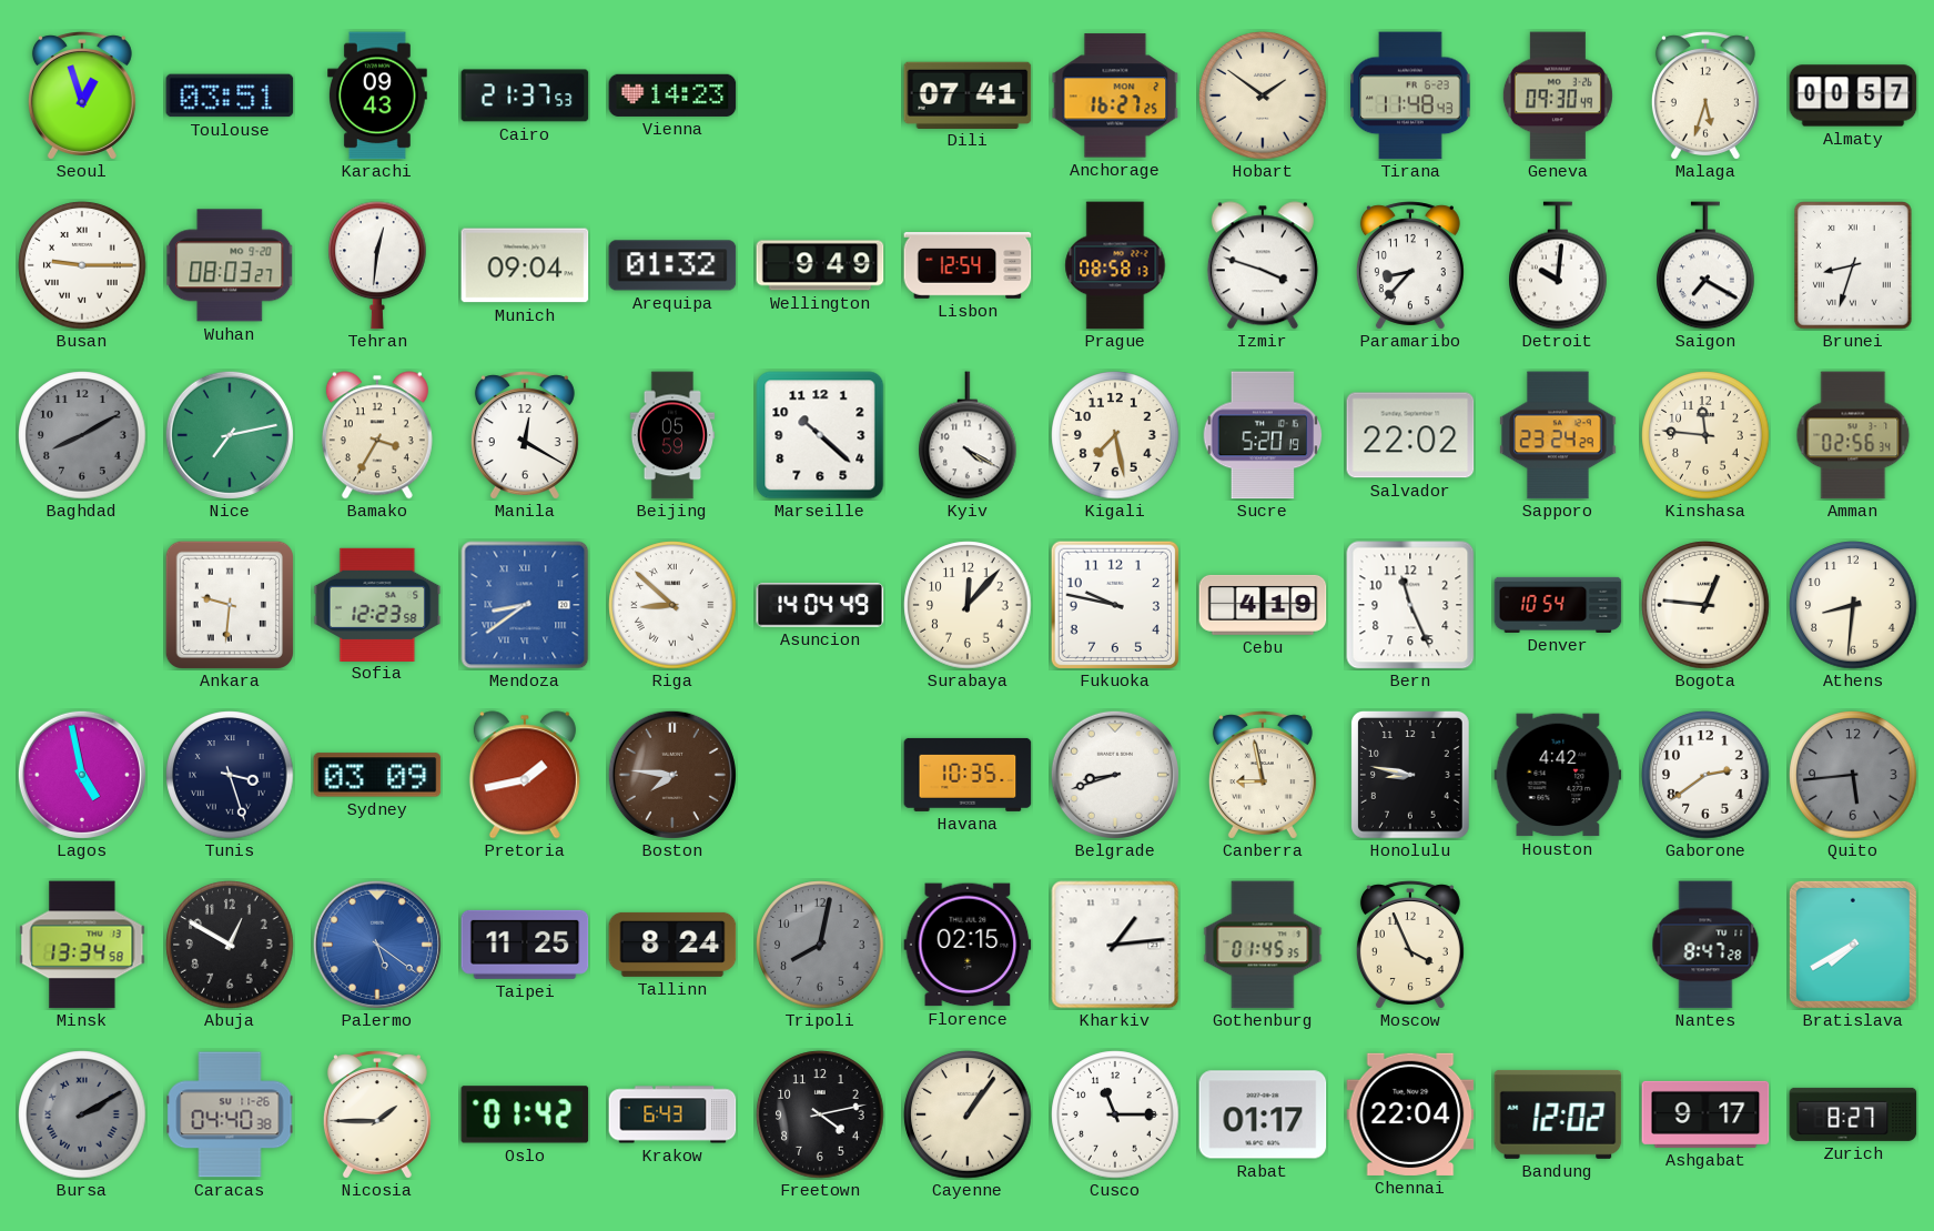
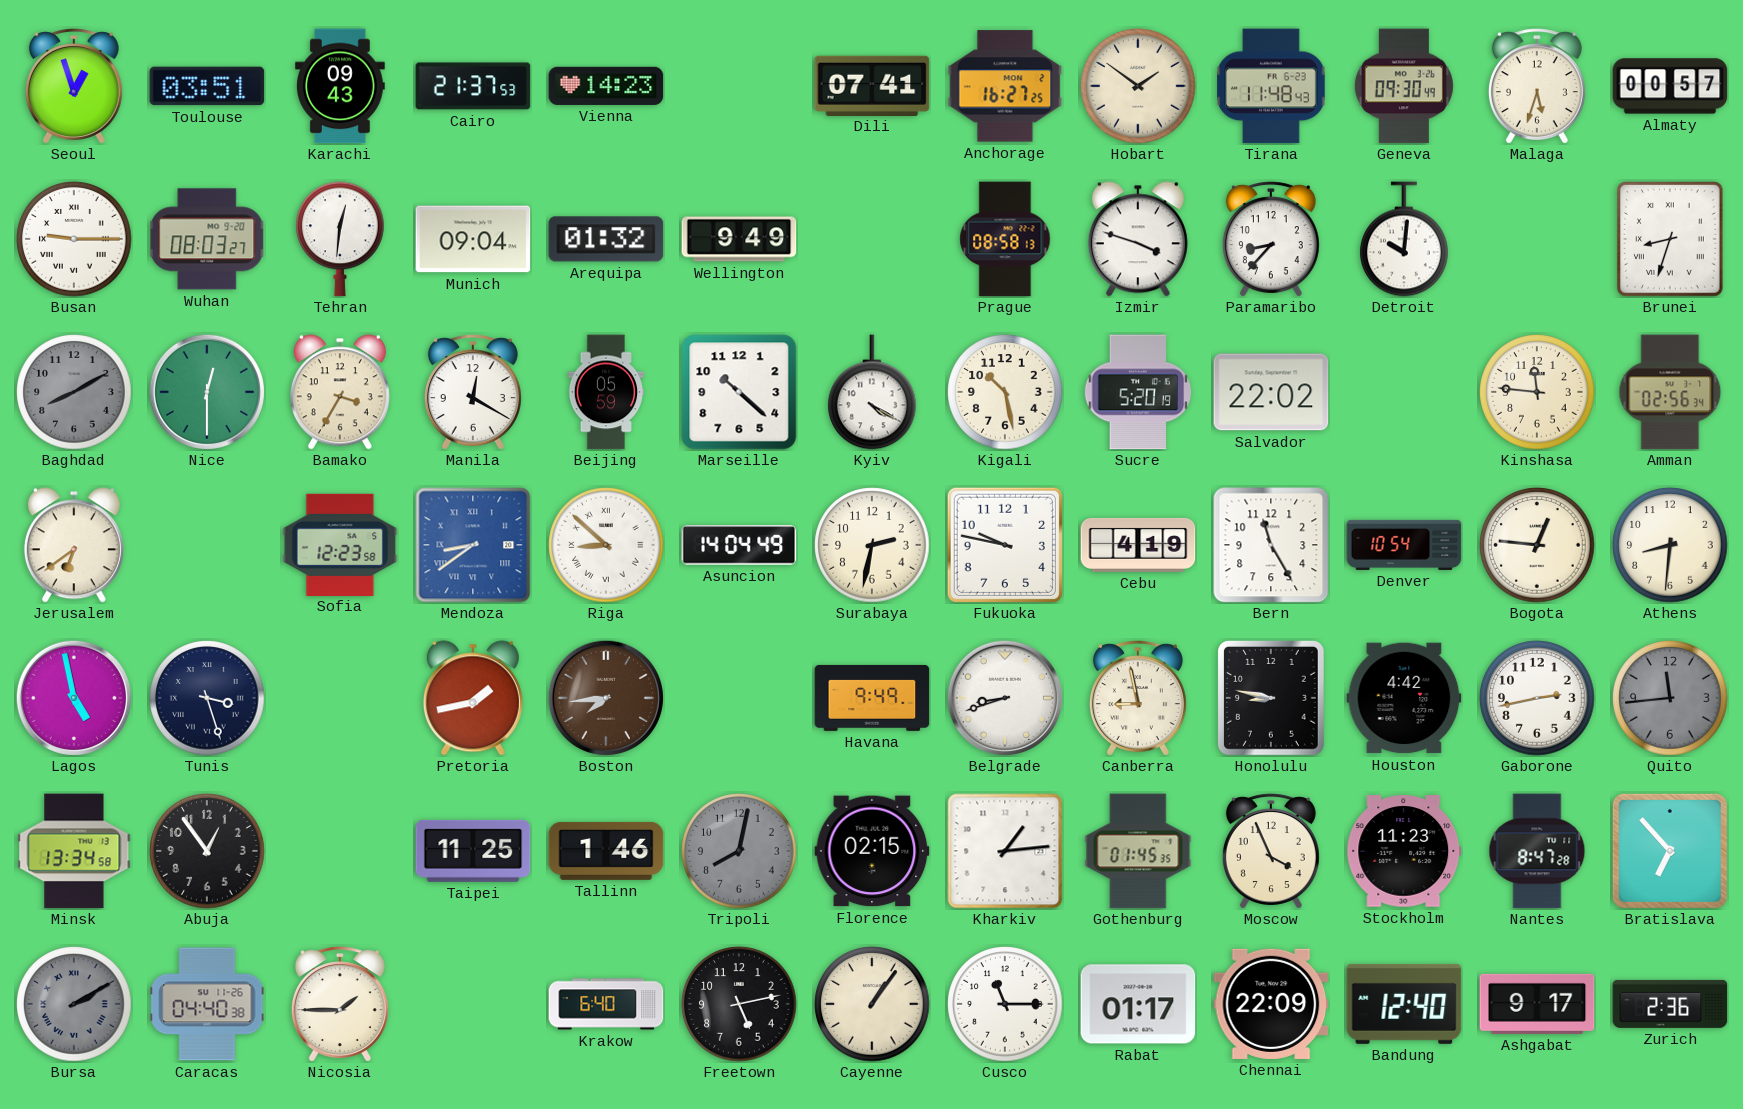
Lisbon: 12:54 -> none
Saigon: 7:20 -> none
Nice: 7:13 -> 12:30
Kigali: 7:28 -> 10:28
Sapporo: 23:24 -> none
Jerusalem: none -> 6:39
Ankara: 9:31 -> none
Surabaya: 12:07 -> 2:32
Bern: 11:26 -> 11:25
Sydney: 03:09 -> none
Boston: 7:46 -> 7:44
Havana: 10:35 -> 9:49
Gaborone: 2:39 -> 2:43
Quito: 5:44 -> 11:44
Abuja: 12:50 -> 12:54
Palermo: 5:21 -> none
Tallinn: 8:24 -> 1:46
Stockholm: none -> 11:23
Bratislava: 7:40 -> 6:53
Oslo: 01:42 -> none
Krakow: 6:43 -> 6:40
Freetown: 4:13 -> 5:13
Chennai: 22:04 -> 22:09
Bandung: 12:02 -> 12:40
Zurich: 8:27 -> 2:36
